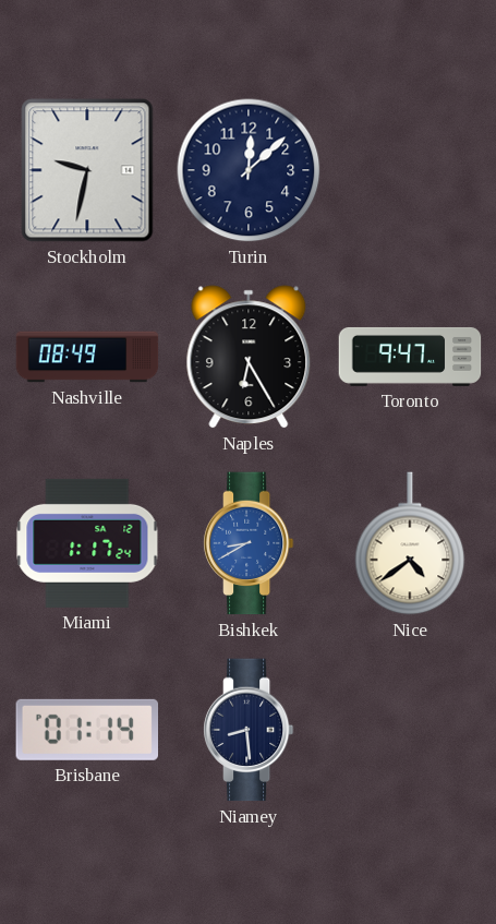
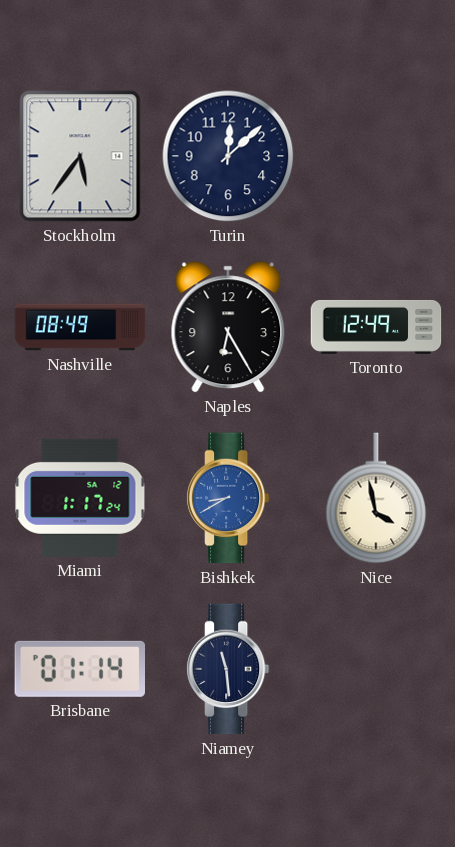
Stockholm: 9:32 -> 5:36
Toronto: 9:47 -> 12:49
Nice: 4:39 -> 3:58
Niamey: 8:29 -> 11:29
